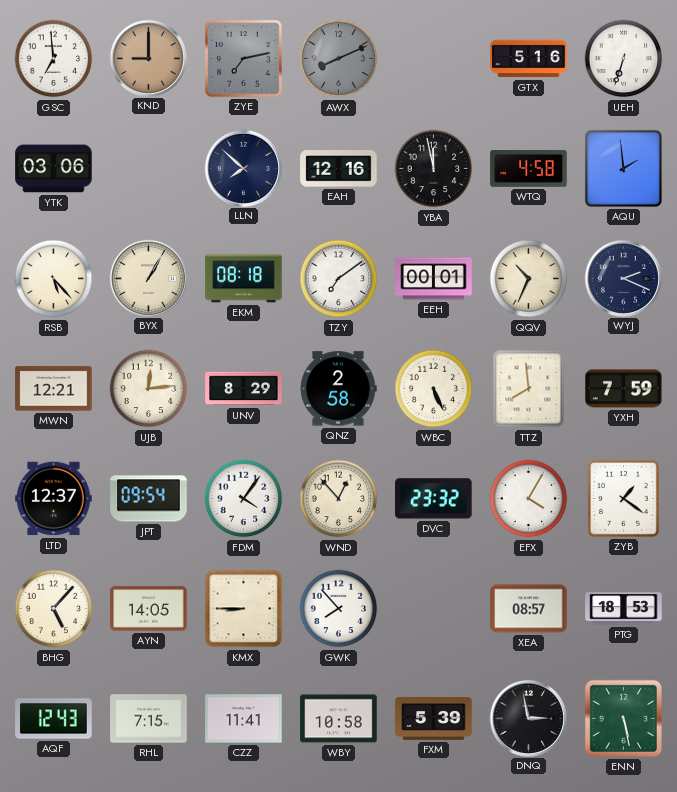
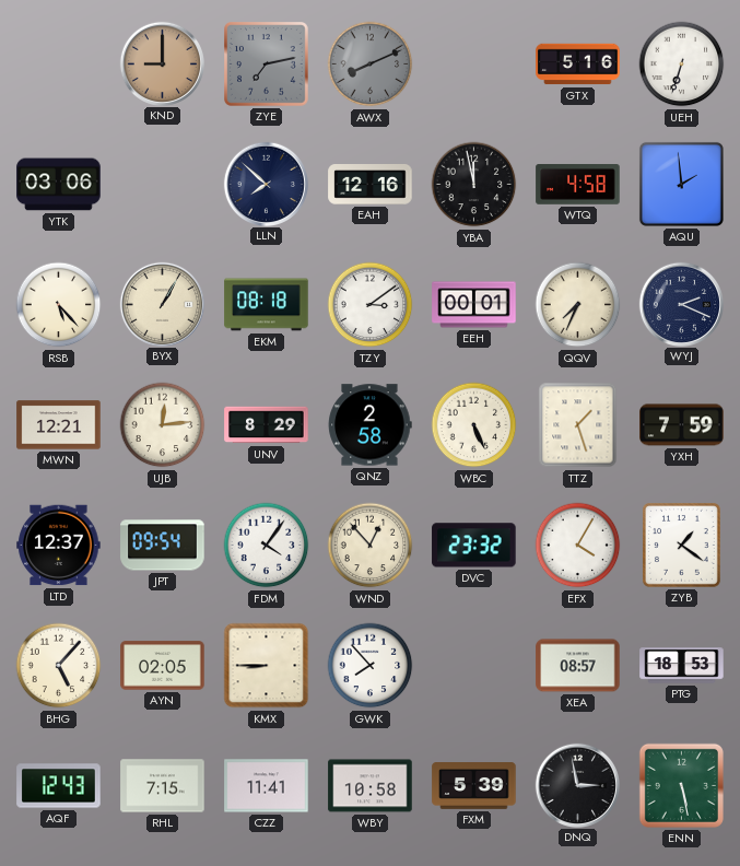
GSC: 6:59 -> none
TZY: 7:09 -> 3:09
QQV: 10:34 -> 7:34
TTZ: 7:59 -> 1:27
AYN: 14:05 -> 02:05
